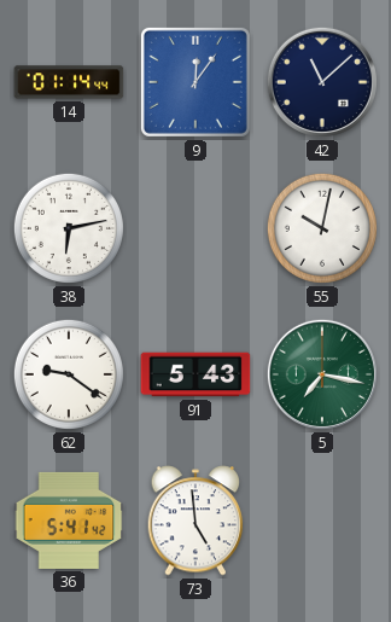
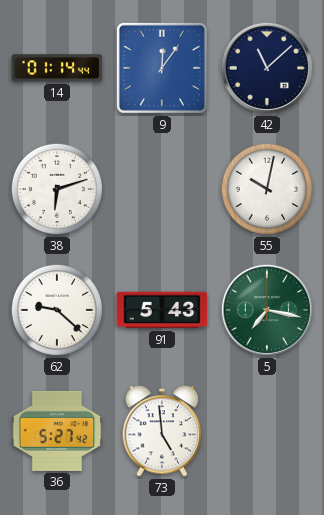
38: 6:13 -> 6:12
62: 9:21 -> 9:22
36: 5:41 -> 5:27
